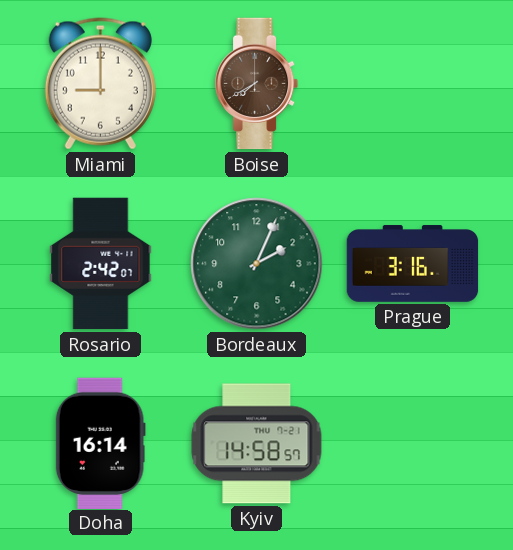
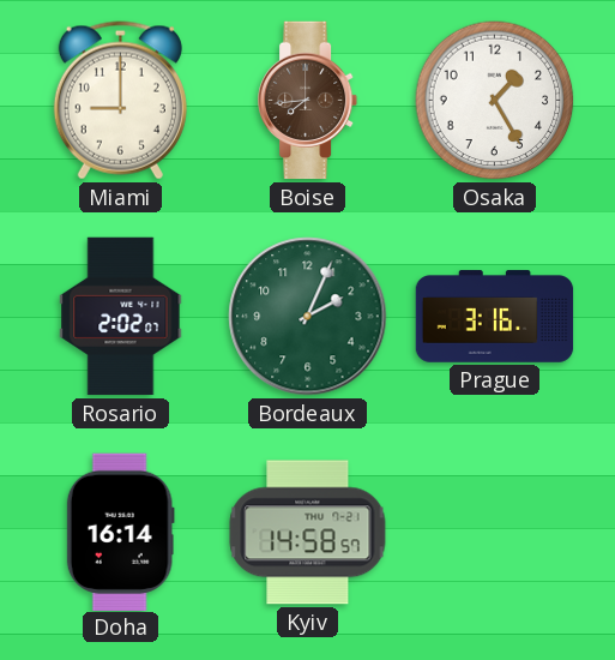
Boise: 7:40 -> 7:44
Osaka: none -> 1:25
Rosario: 2:42 -> 2:02
